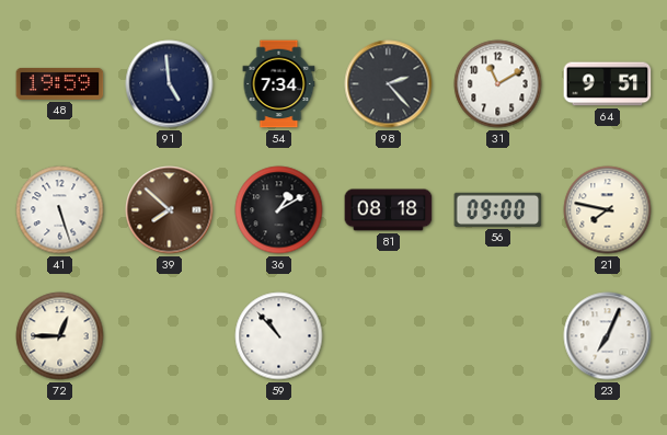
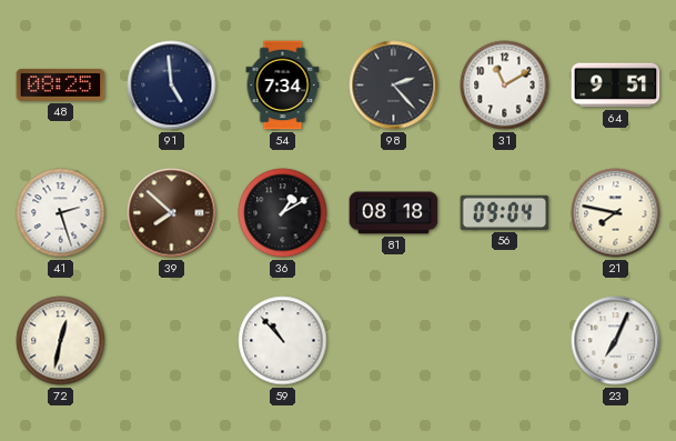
48: 19:59 -> 08:25
41: 5:27 -> 2:27
56: 09:00 -> 09:04
72: 12:45 -> 12:32
